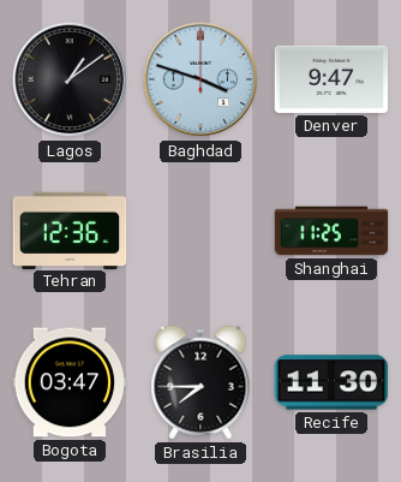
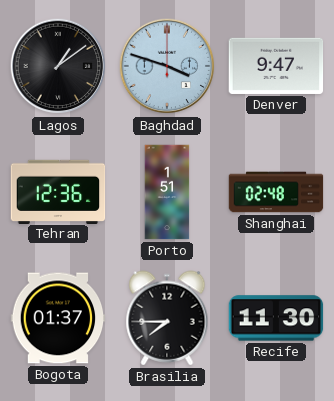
Porto: none -> 1:51
Shanghai: 11:25 -> 02:48
Bogota: 03:47 -> 01:37
